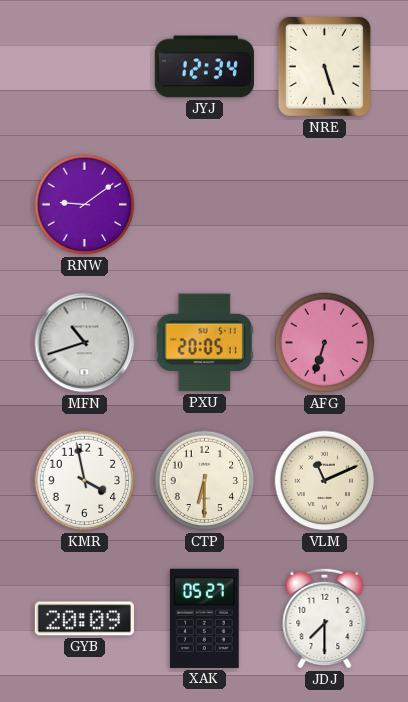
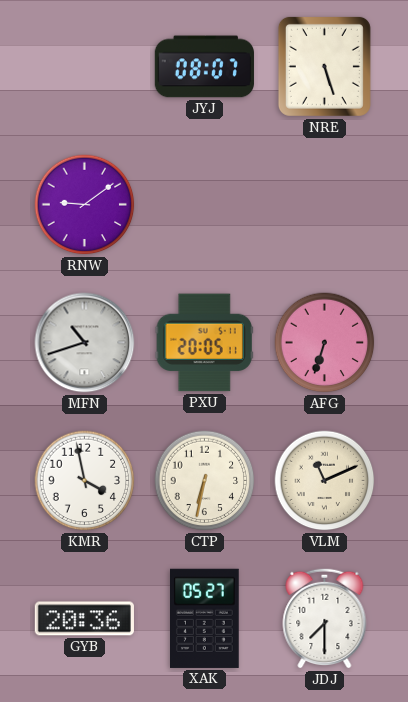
JYJ: 12:34 -> 08:07
CTP: 6:30 -> 6:32
GYB: 20:09 -> 20:36
